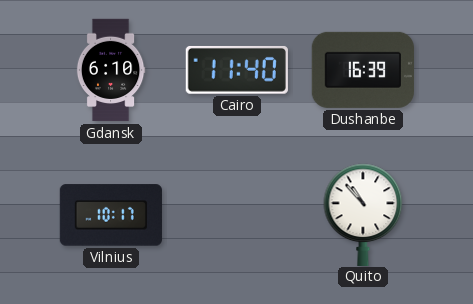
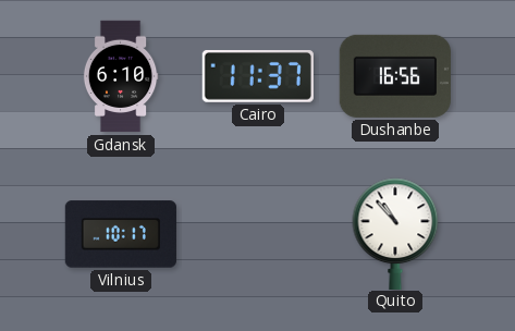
Cairo: 11:40 -> 11:37
Dushanbe: 16:39 -> 16:56
